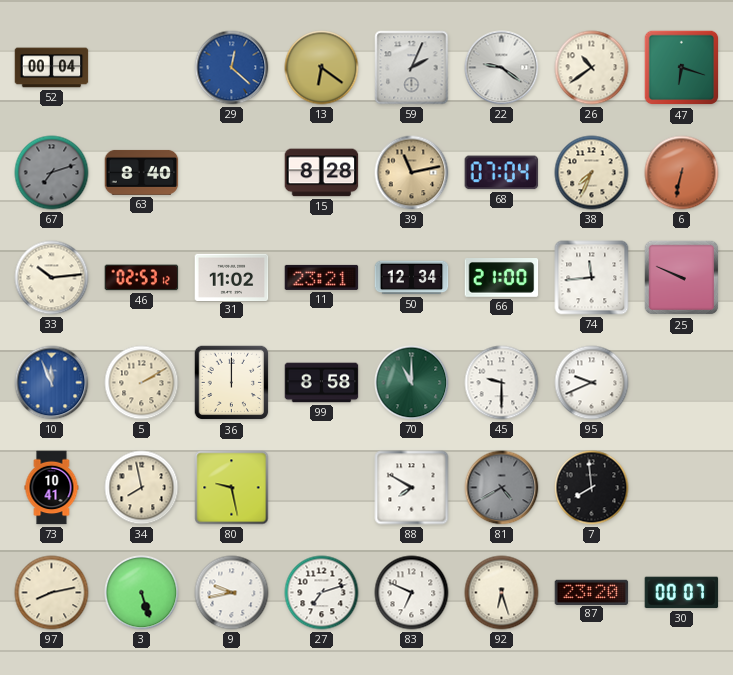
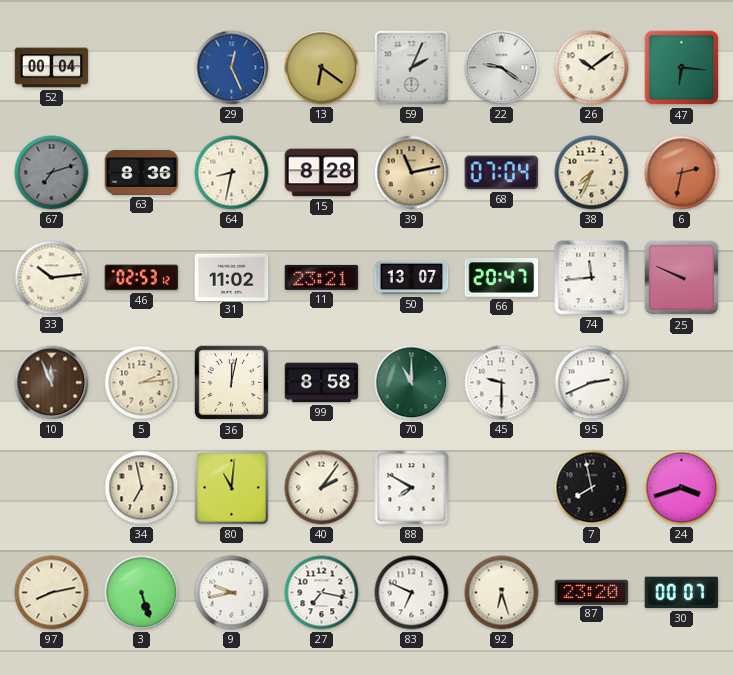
29: 12:22 -> 12:26
26: 10:39 -> 10:09
47: 6:18 -> 6:16
63: 8:40 -> 8:36
64: none -> 8:32
6: 6:32 -> 2:32
50: 12:34 -> 13:07
66: 21:00 -> 20:47
10 dial: blue -> brown
5: 2:10 -> 2:14
36: 12:00 -> 12:02
95: 9:41 -> 2:41
73: 10:41 -> none
34: 7:58 -> 6:58
80: 9:28 -> 11:01
40: none -> 2:06
81: 4:40 -> none
7: 7:59 -> 7:58
24: none -> 3:42
27: 7:12 -> 7:17
